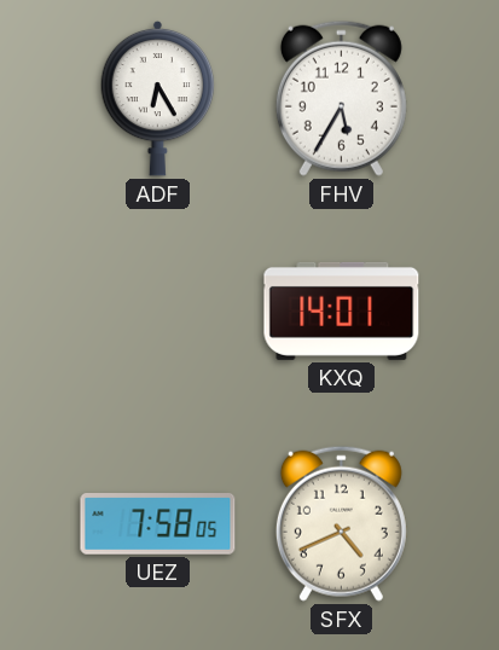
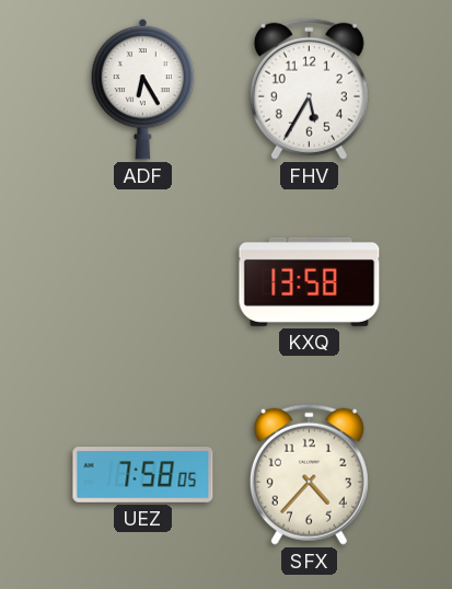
KXQ: 14:01 -> 13:58
SFX: 4:41 -> 4:37
